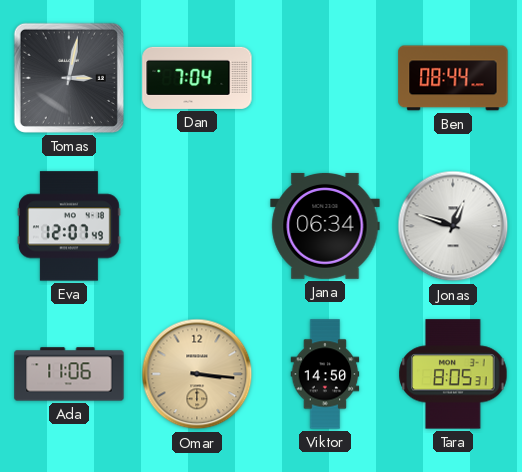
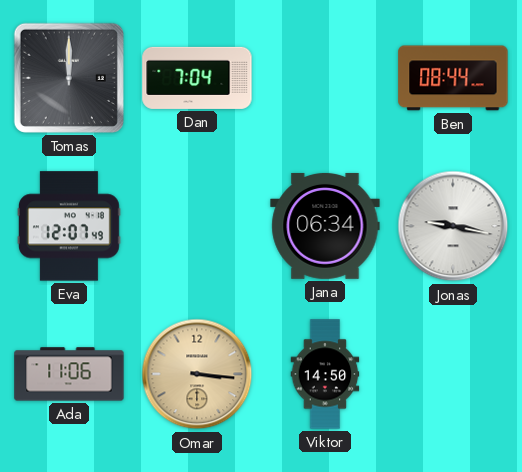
Tomas: 3:02 -> 12:00
Jonas: 12:48 -> 9:17
Tara: 8:05 -> none
